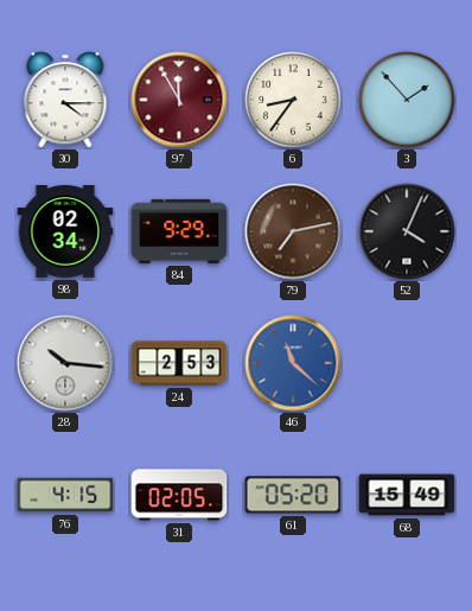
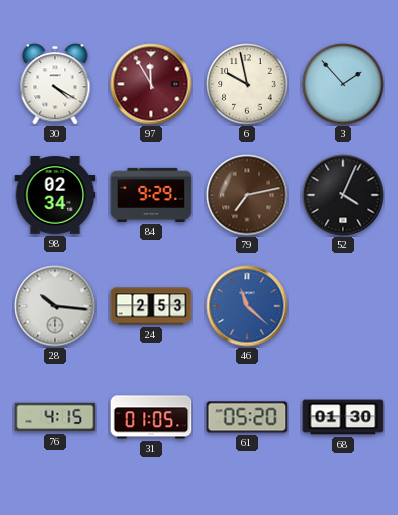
30: 4:15 -> 4:20
6: 8:36 -> 9:58
31: 02:05 -> 01:05
68: 15:49 -> 01:30
